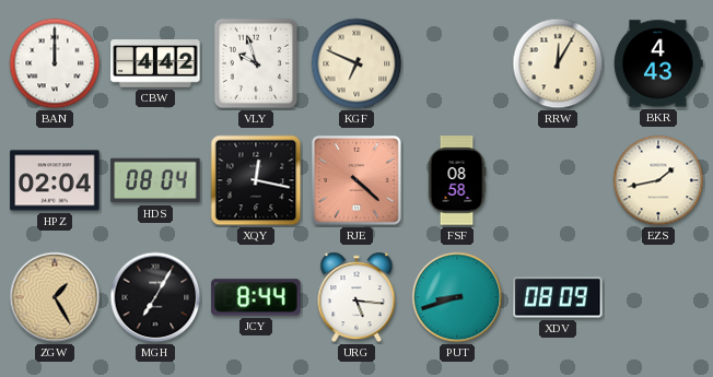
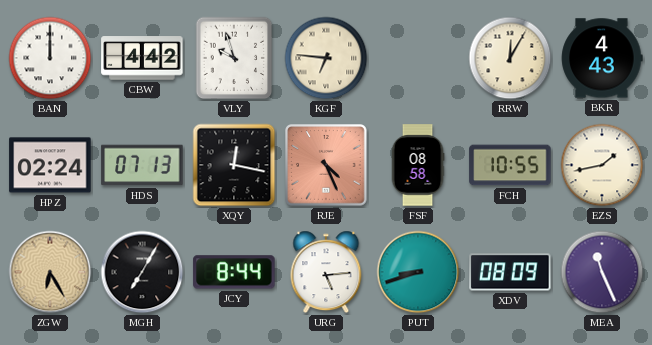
KGF: 6:49 -> 6:46
HPZ: 02:04 -> 02:24
HDS: 08:04 -> 07:13
RJE: 4:22 -> 4:26
FCH: none -> 10:55
ZGW: 1:25 -> 6:25
URG: 5:16 -> 5:14
MEA: none -> 11:26
